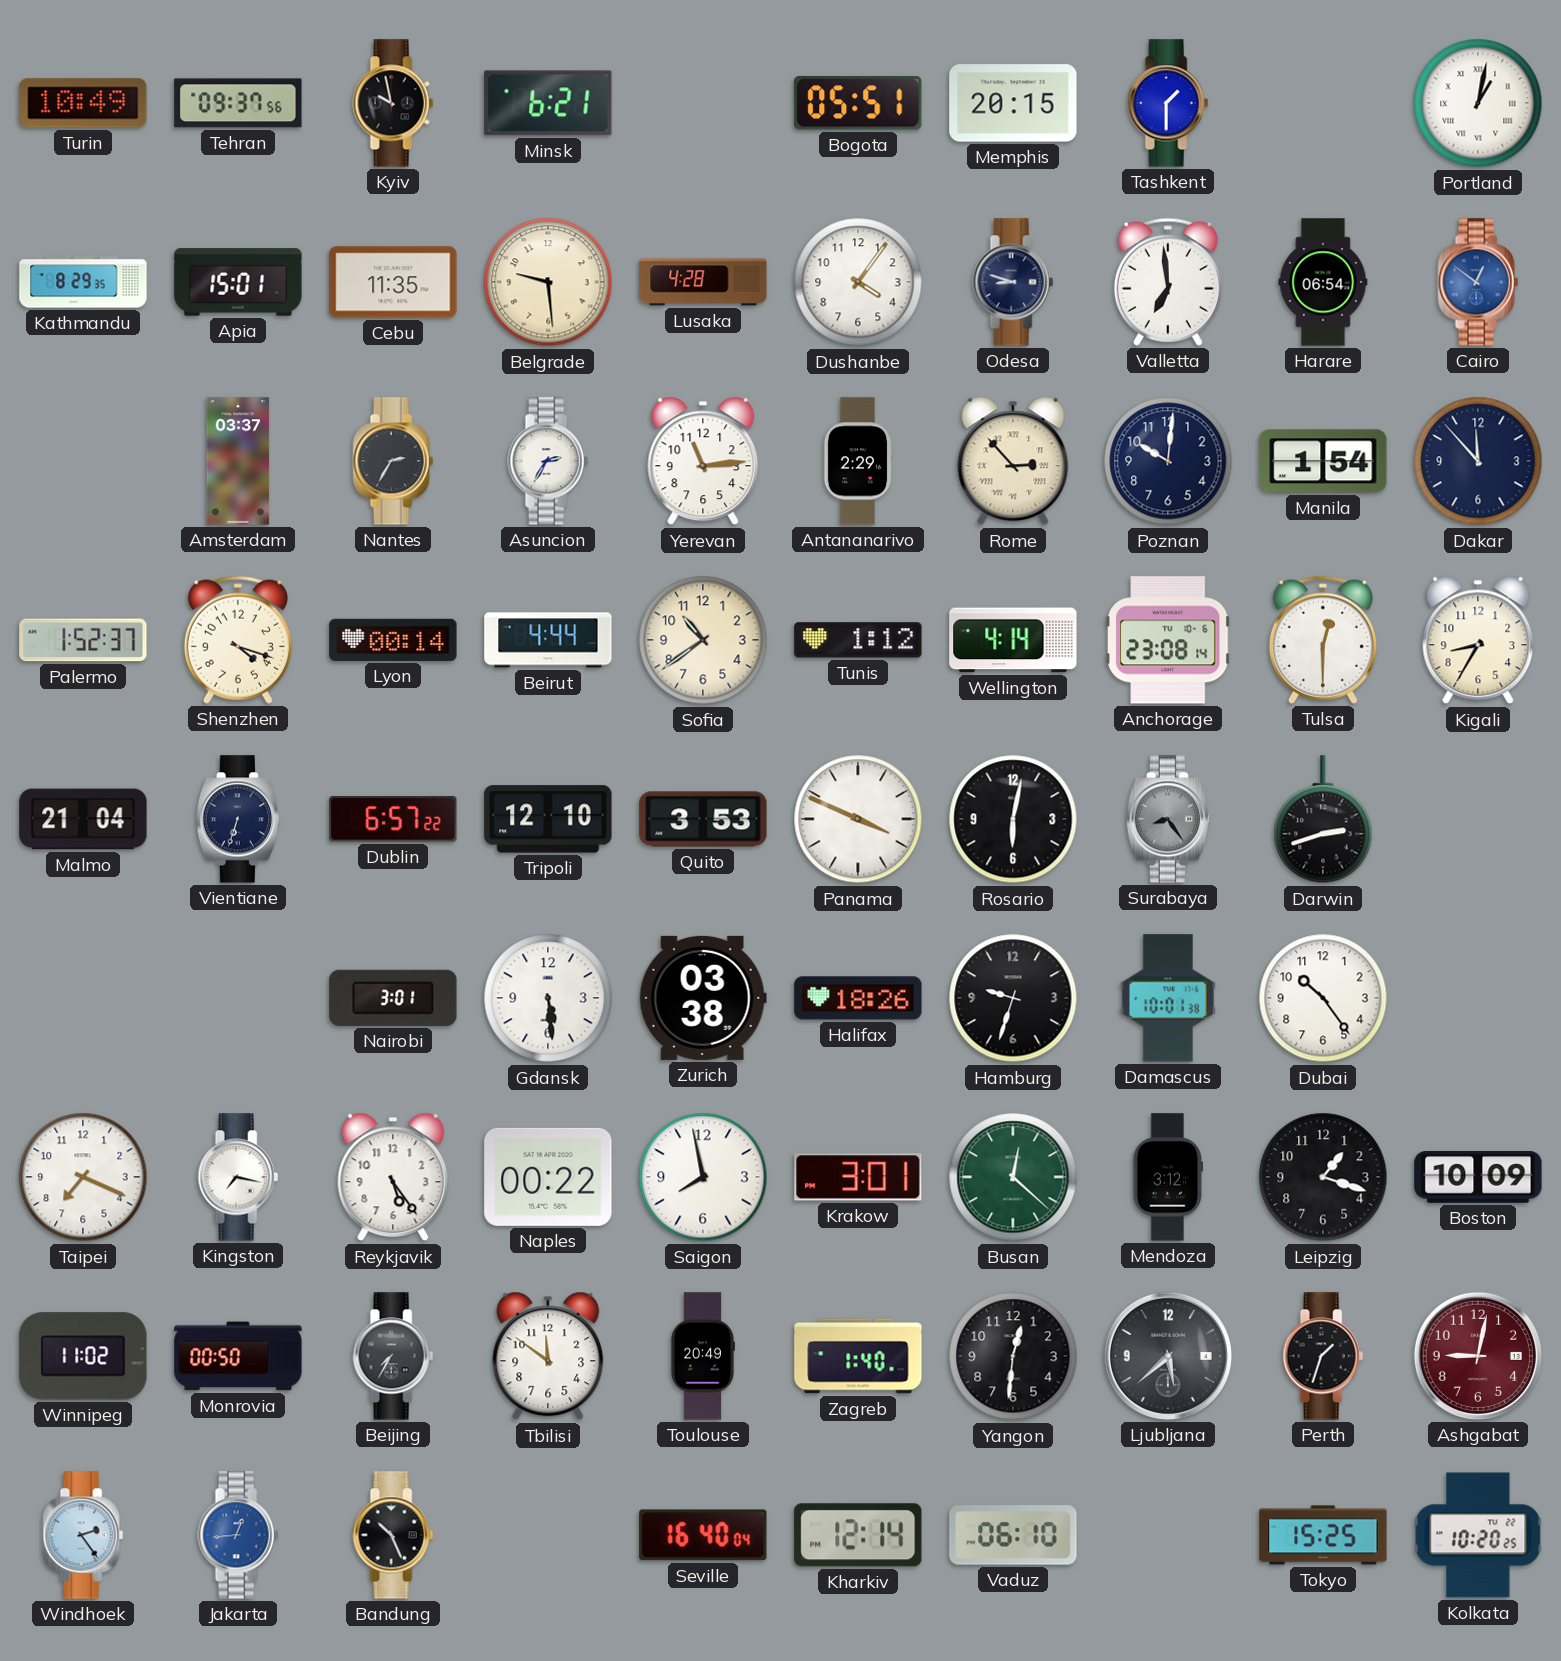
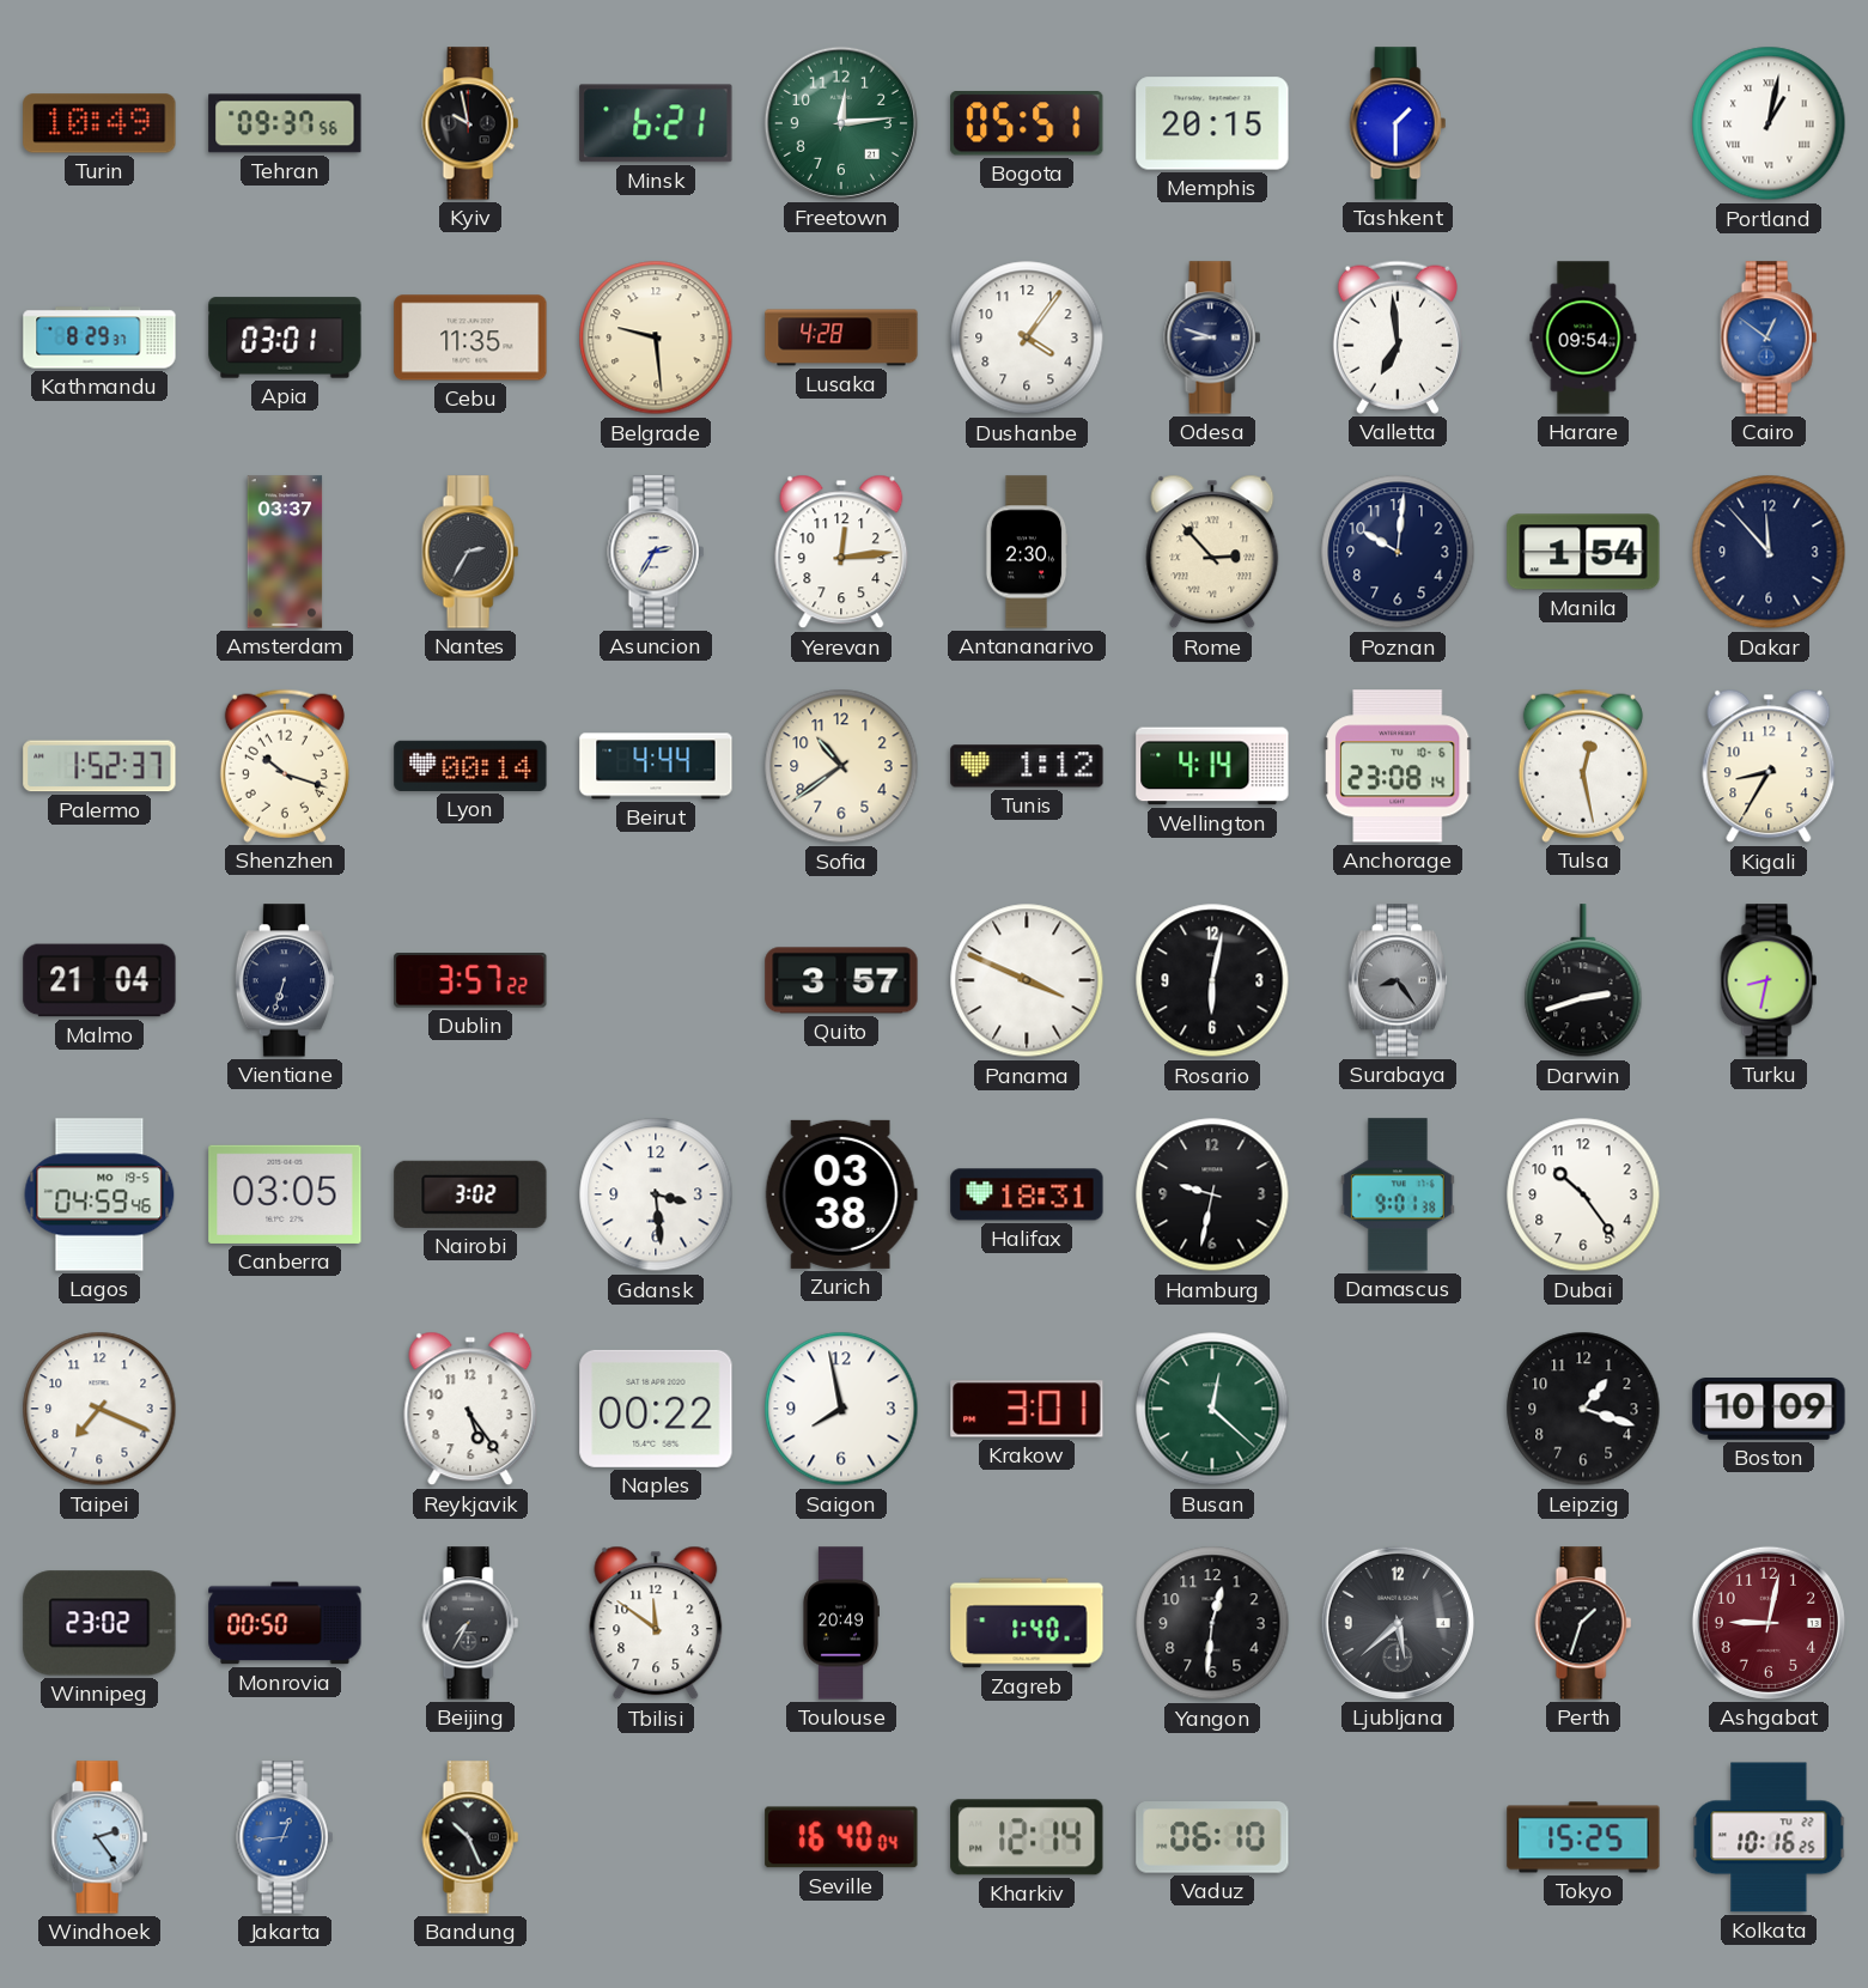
Freetown: none -> 12:14
Kathmandu: 8:29:35 -> 8:29:37
Apia: 15:01 -> 03:01
Harare: 06:54 -> 09:54
Yerevan: 11:14 -> 12:14
Antananarivo: 2:29 -> 2:30
Shenzhen: 4:18 -> 10:18
Tulsa: 12:30 -> 12:28
Dublin: 6:57 -> 3:57
Tripoli: 12:10 -> none
Quito: 3:53 -> 3:57
Turku: none -> 8:32
Lagos: none -> 04:59
Canberra: none -> 03:05
Nairobi: 3:01 -> 3:02
Gdansk: 5:29 -> 3:29
Halifax: 18:26 -> 18:31
Hamburg: 9:33 -> 9:32
Damascus: 10:01 -> 9:01
Kingston: 7:17 -> none
Mendoza: 3:12 -> none
Winnipeg: 11:02 -> 23:02
Kolkata: 10:20 -> 10:16
